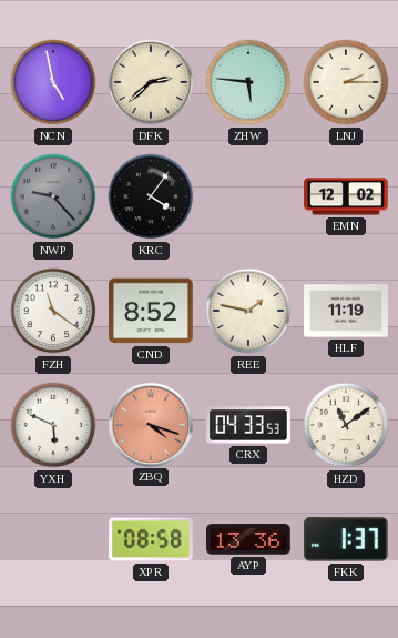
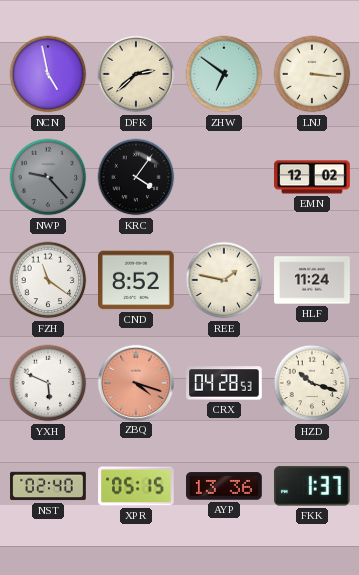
ZHW: 5:46 -> 6:51
LNJ: 2:15 -> 3:16
HLF: 11:19 -> 11:24
CRX: 04:33 -> 04:28
HZD: 11:09 -> 10:18
NST: none -> 02:40
XPR: 08:58 -> 05:15
